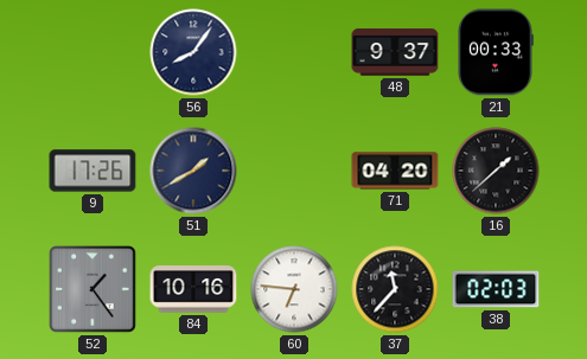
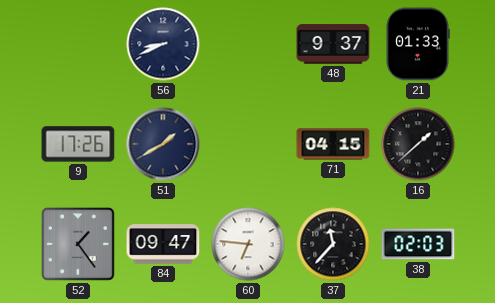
56: 8:06 -> 8:41
21: 00:33 -> 01:33
71: 04:20 -> 04:15
84: 10:16 -> 09:47
